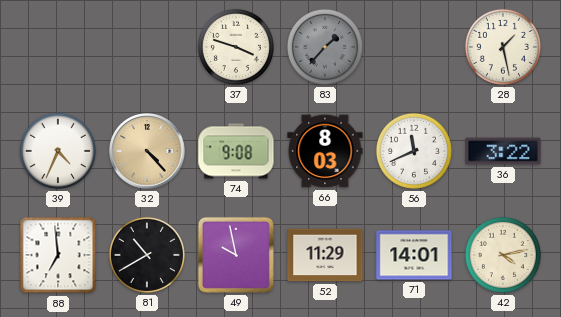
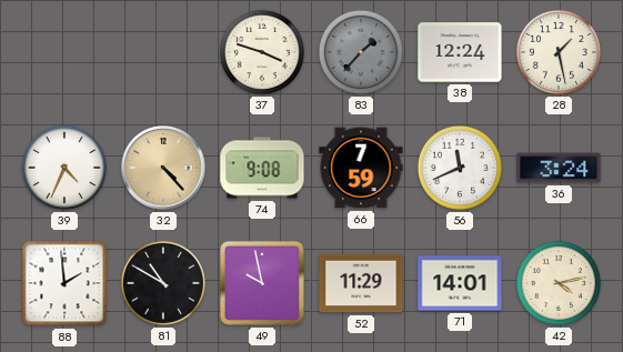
38: none -> 12:24
66: 8:03 -> 7:59
36: 3:22 -> 3:24
88: 6:59 -> 1:59
81: 10:40 -> 10:50
